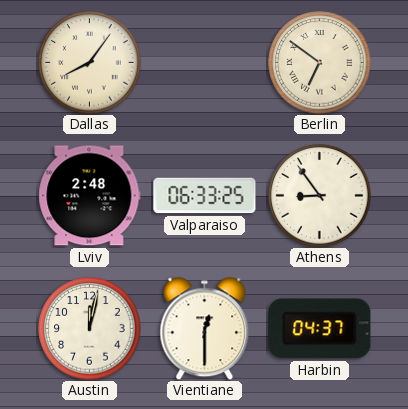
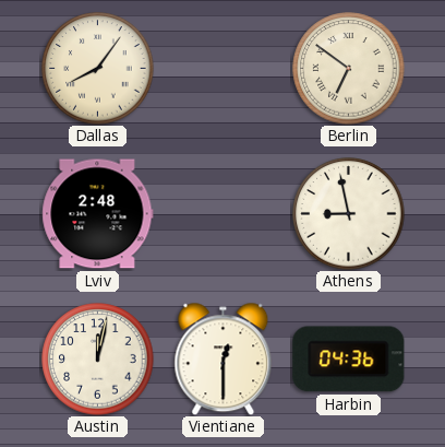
Valparaiso: 06:33 -> none
Athens: 8:54 -> 8:58
Harbin: 04:37 -> 04:36
